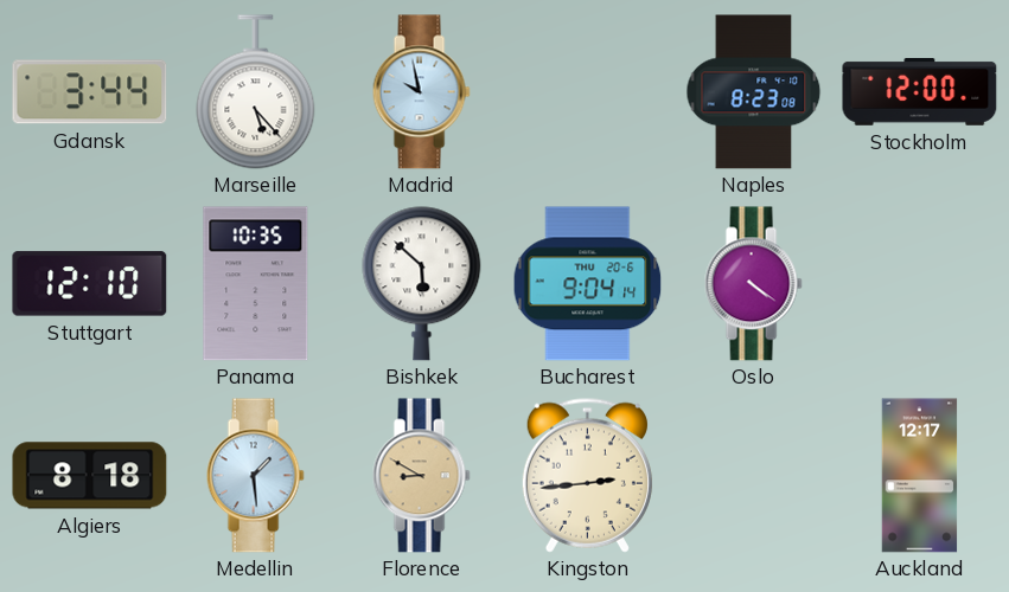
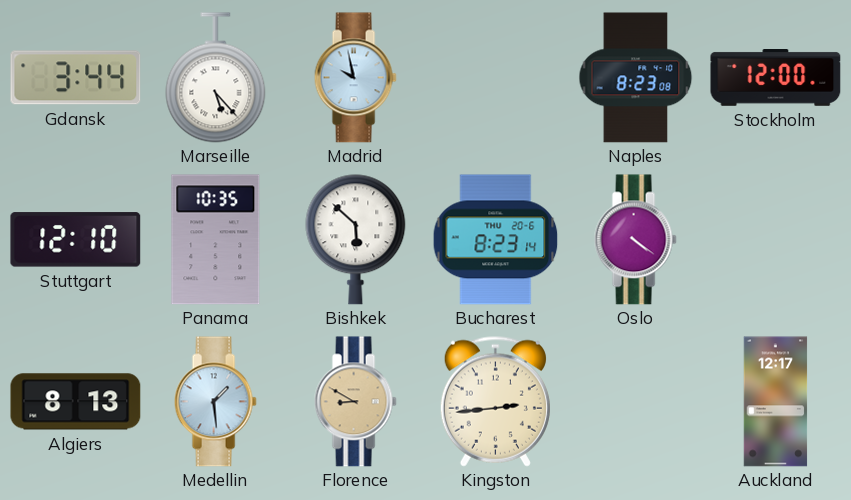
Bucharest: 9:04 -> 8:23
Algiers: 8:18 -> 8:13
